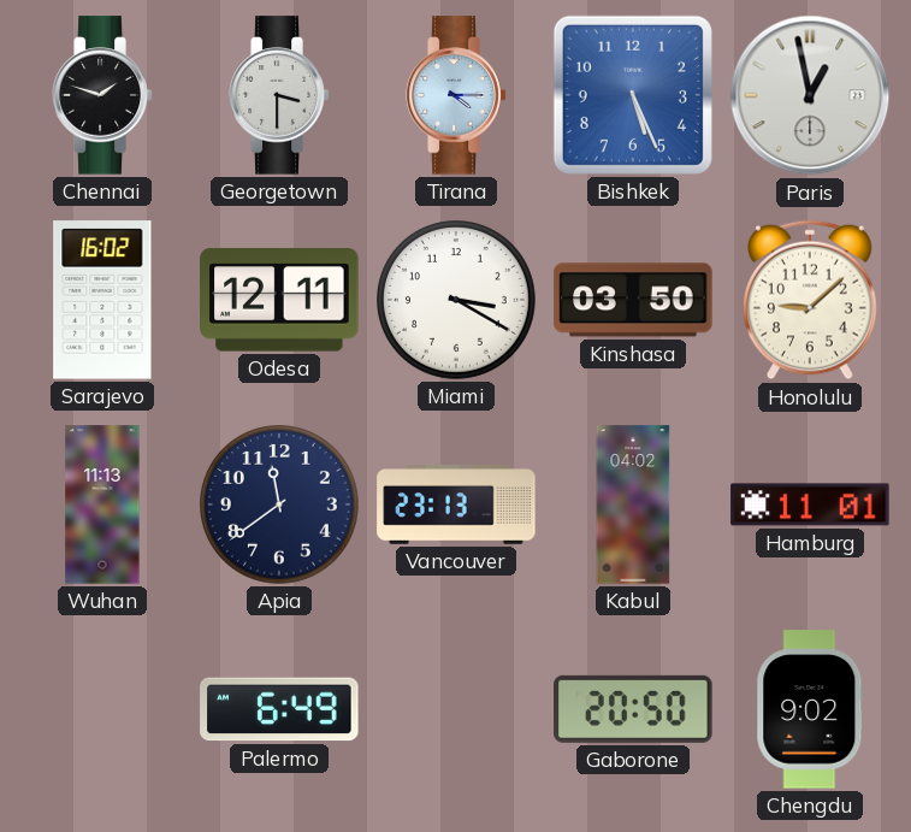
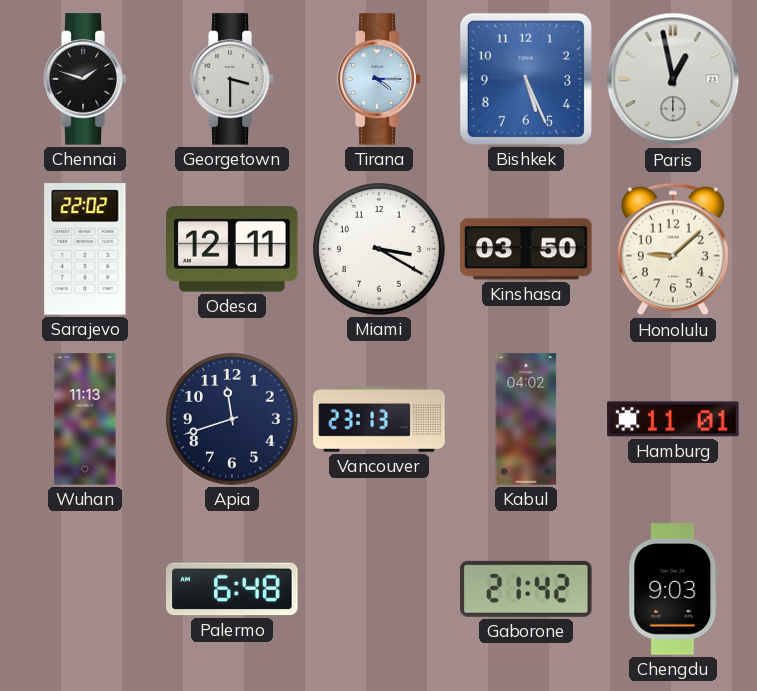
Sarajevo: 16:02 -> 22:02
Apia: 11:39 -> 11:42
Palermo: 6:49 -> 6:48
Gaborone: 20:50 -> 21:42
Chengdu: 9:02 -> 9:03
